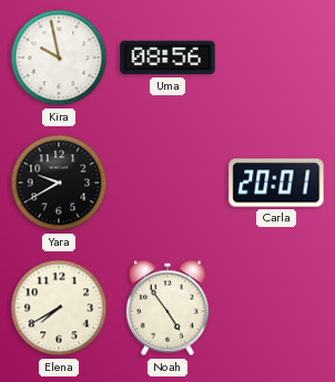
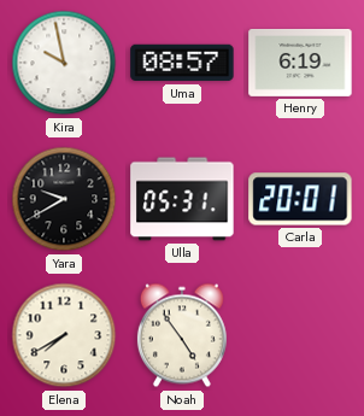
Uma: 08:56 -> 08:57
Henry: none -> 6:19
Ulla: none -> 05:31
